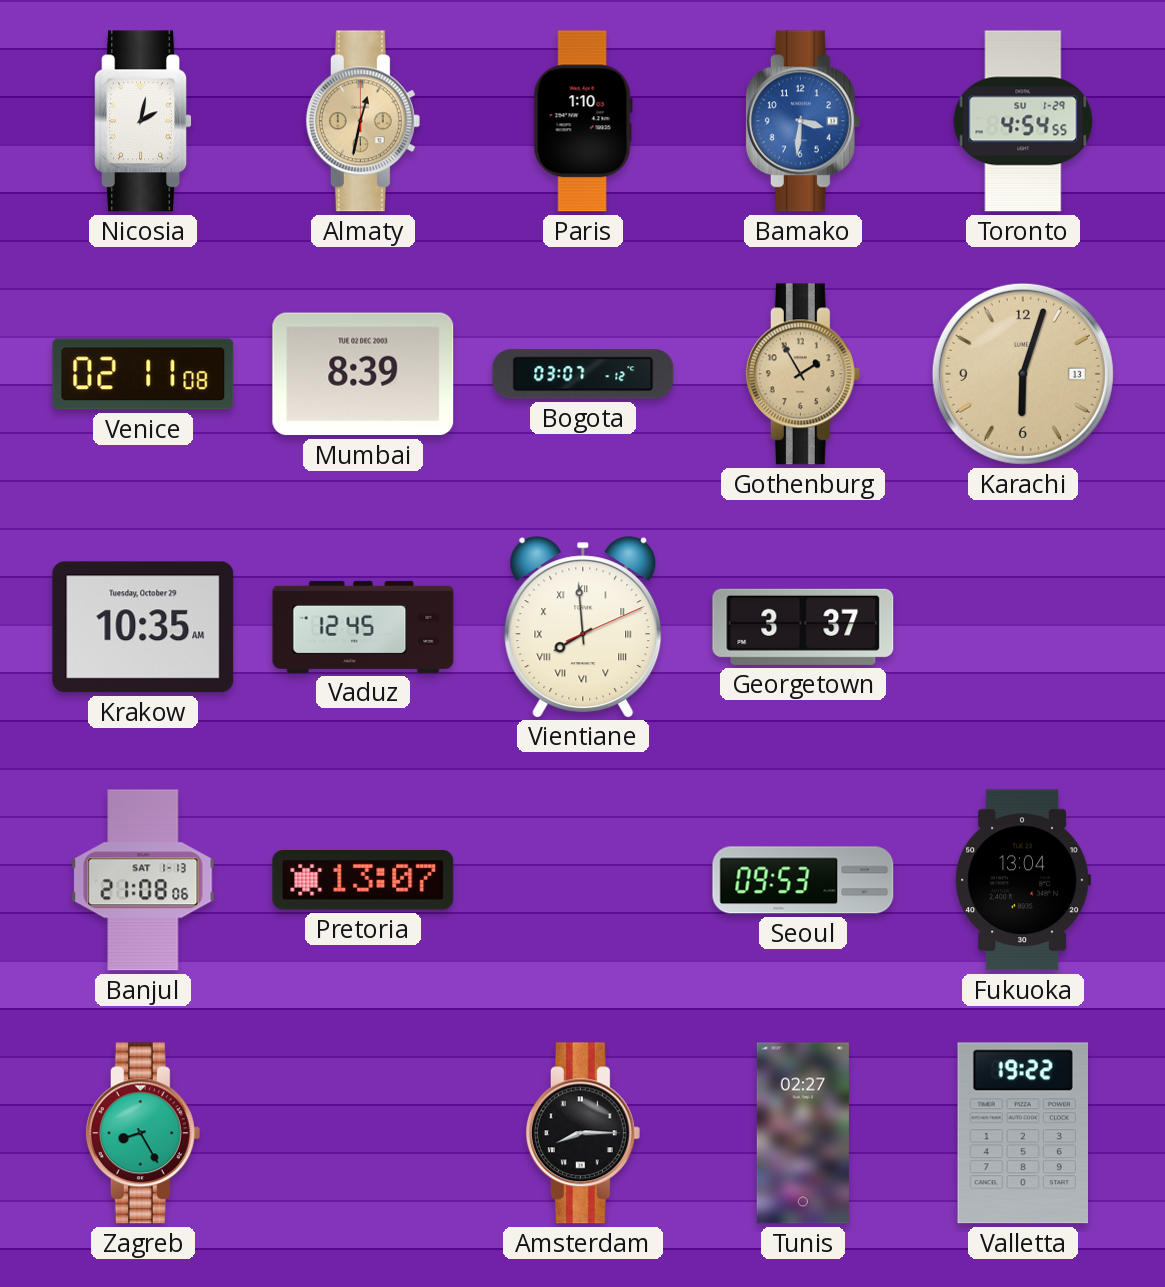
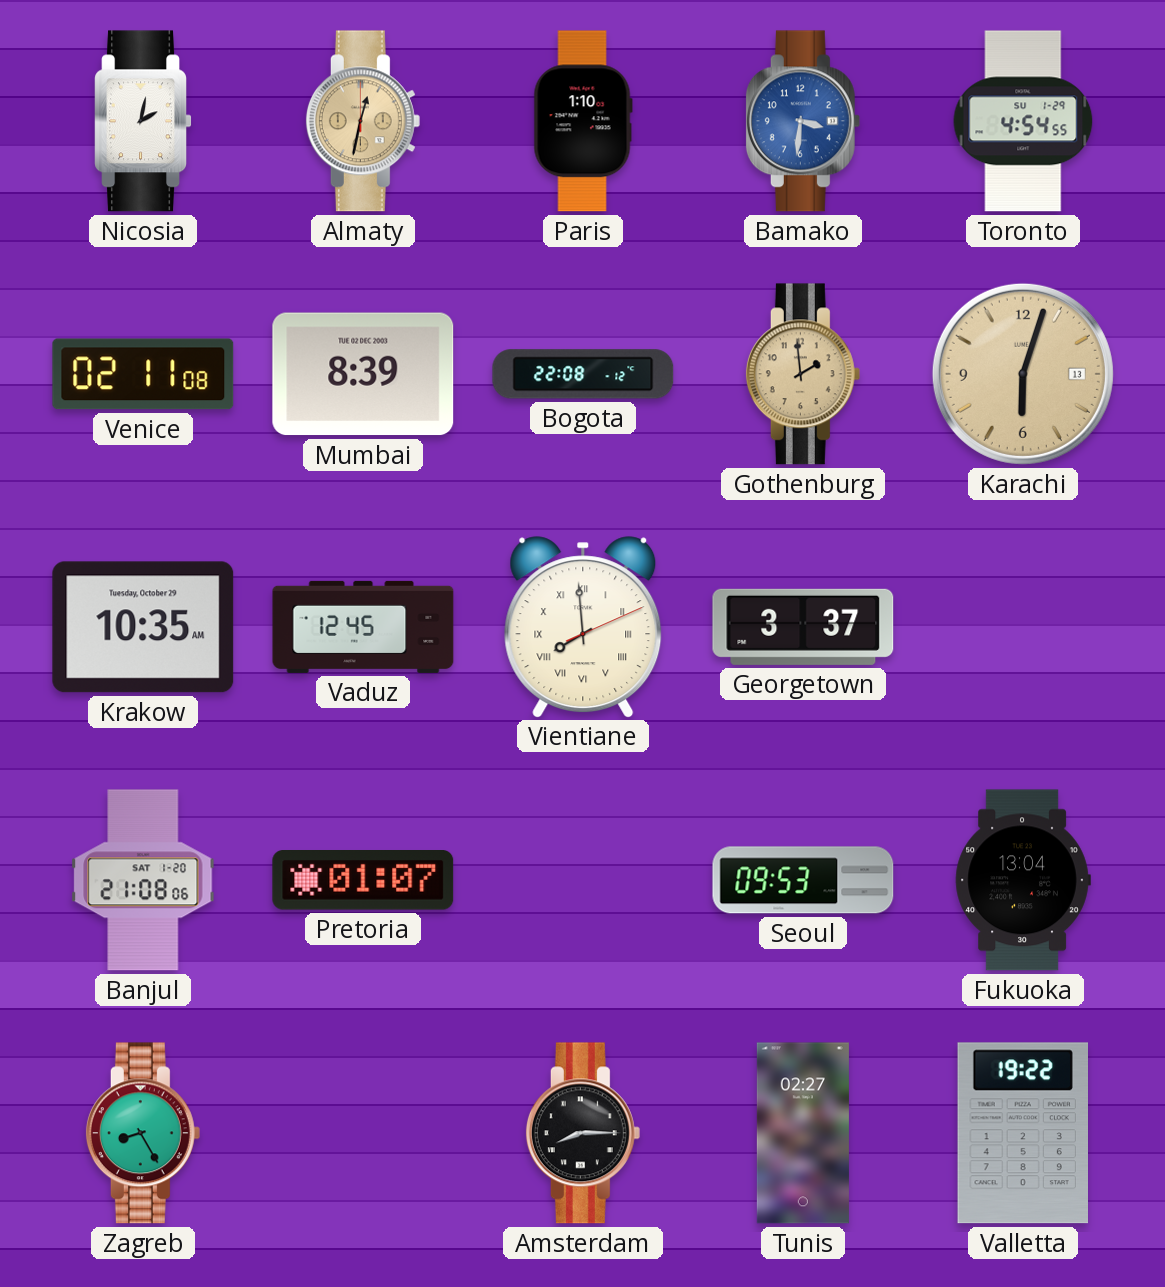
Bogota: 03:07 -> 22:08
Gothenburg: 1:55 -> 1:59
Banjul date: SAT 1-13 -> SAT 1-20
Pretoria: 13:07 -> 01:07
